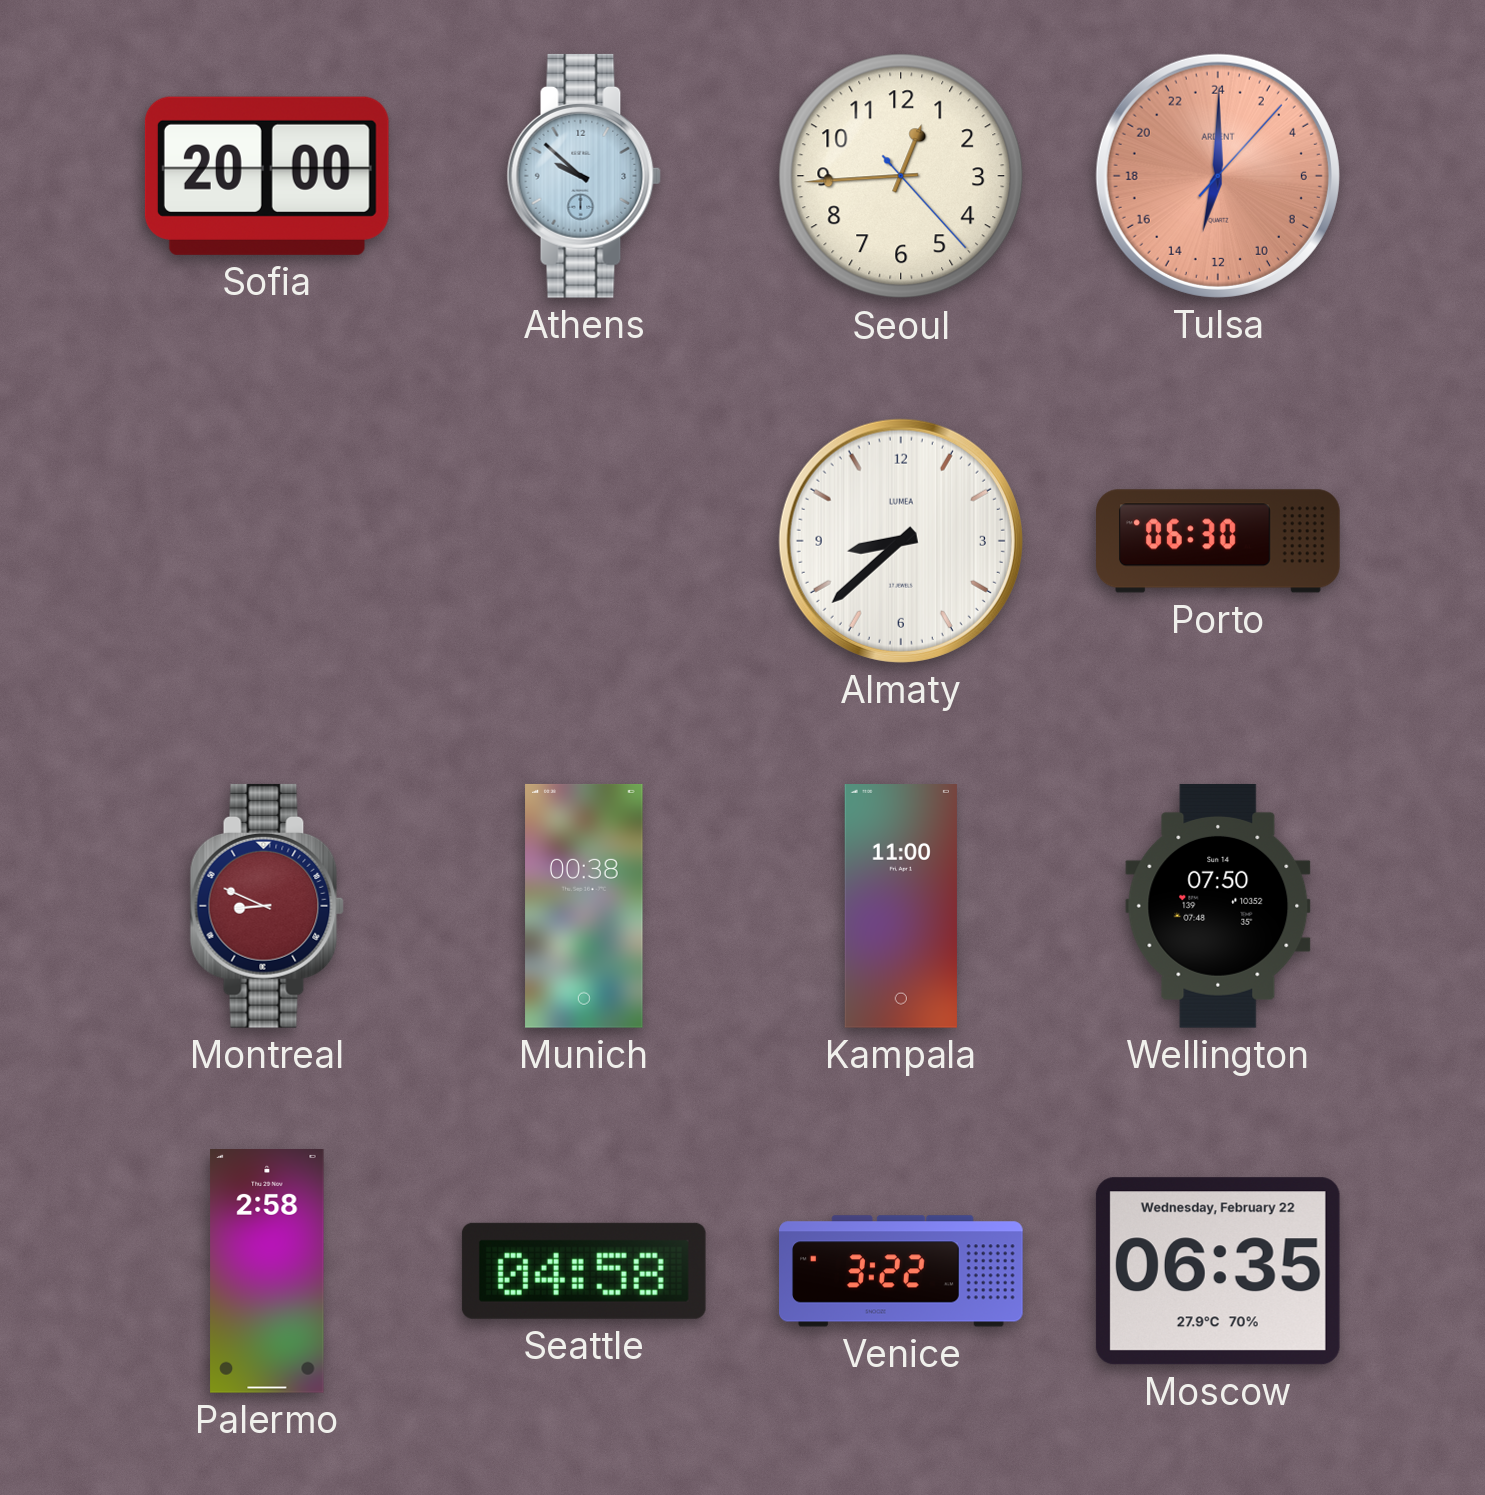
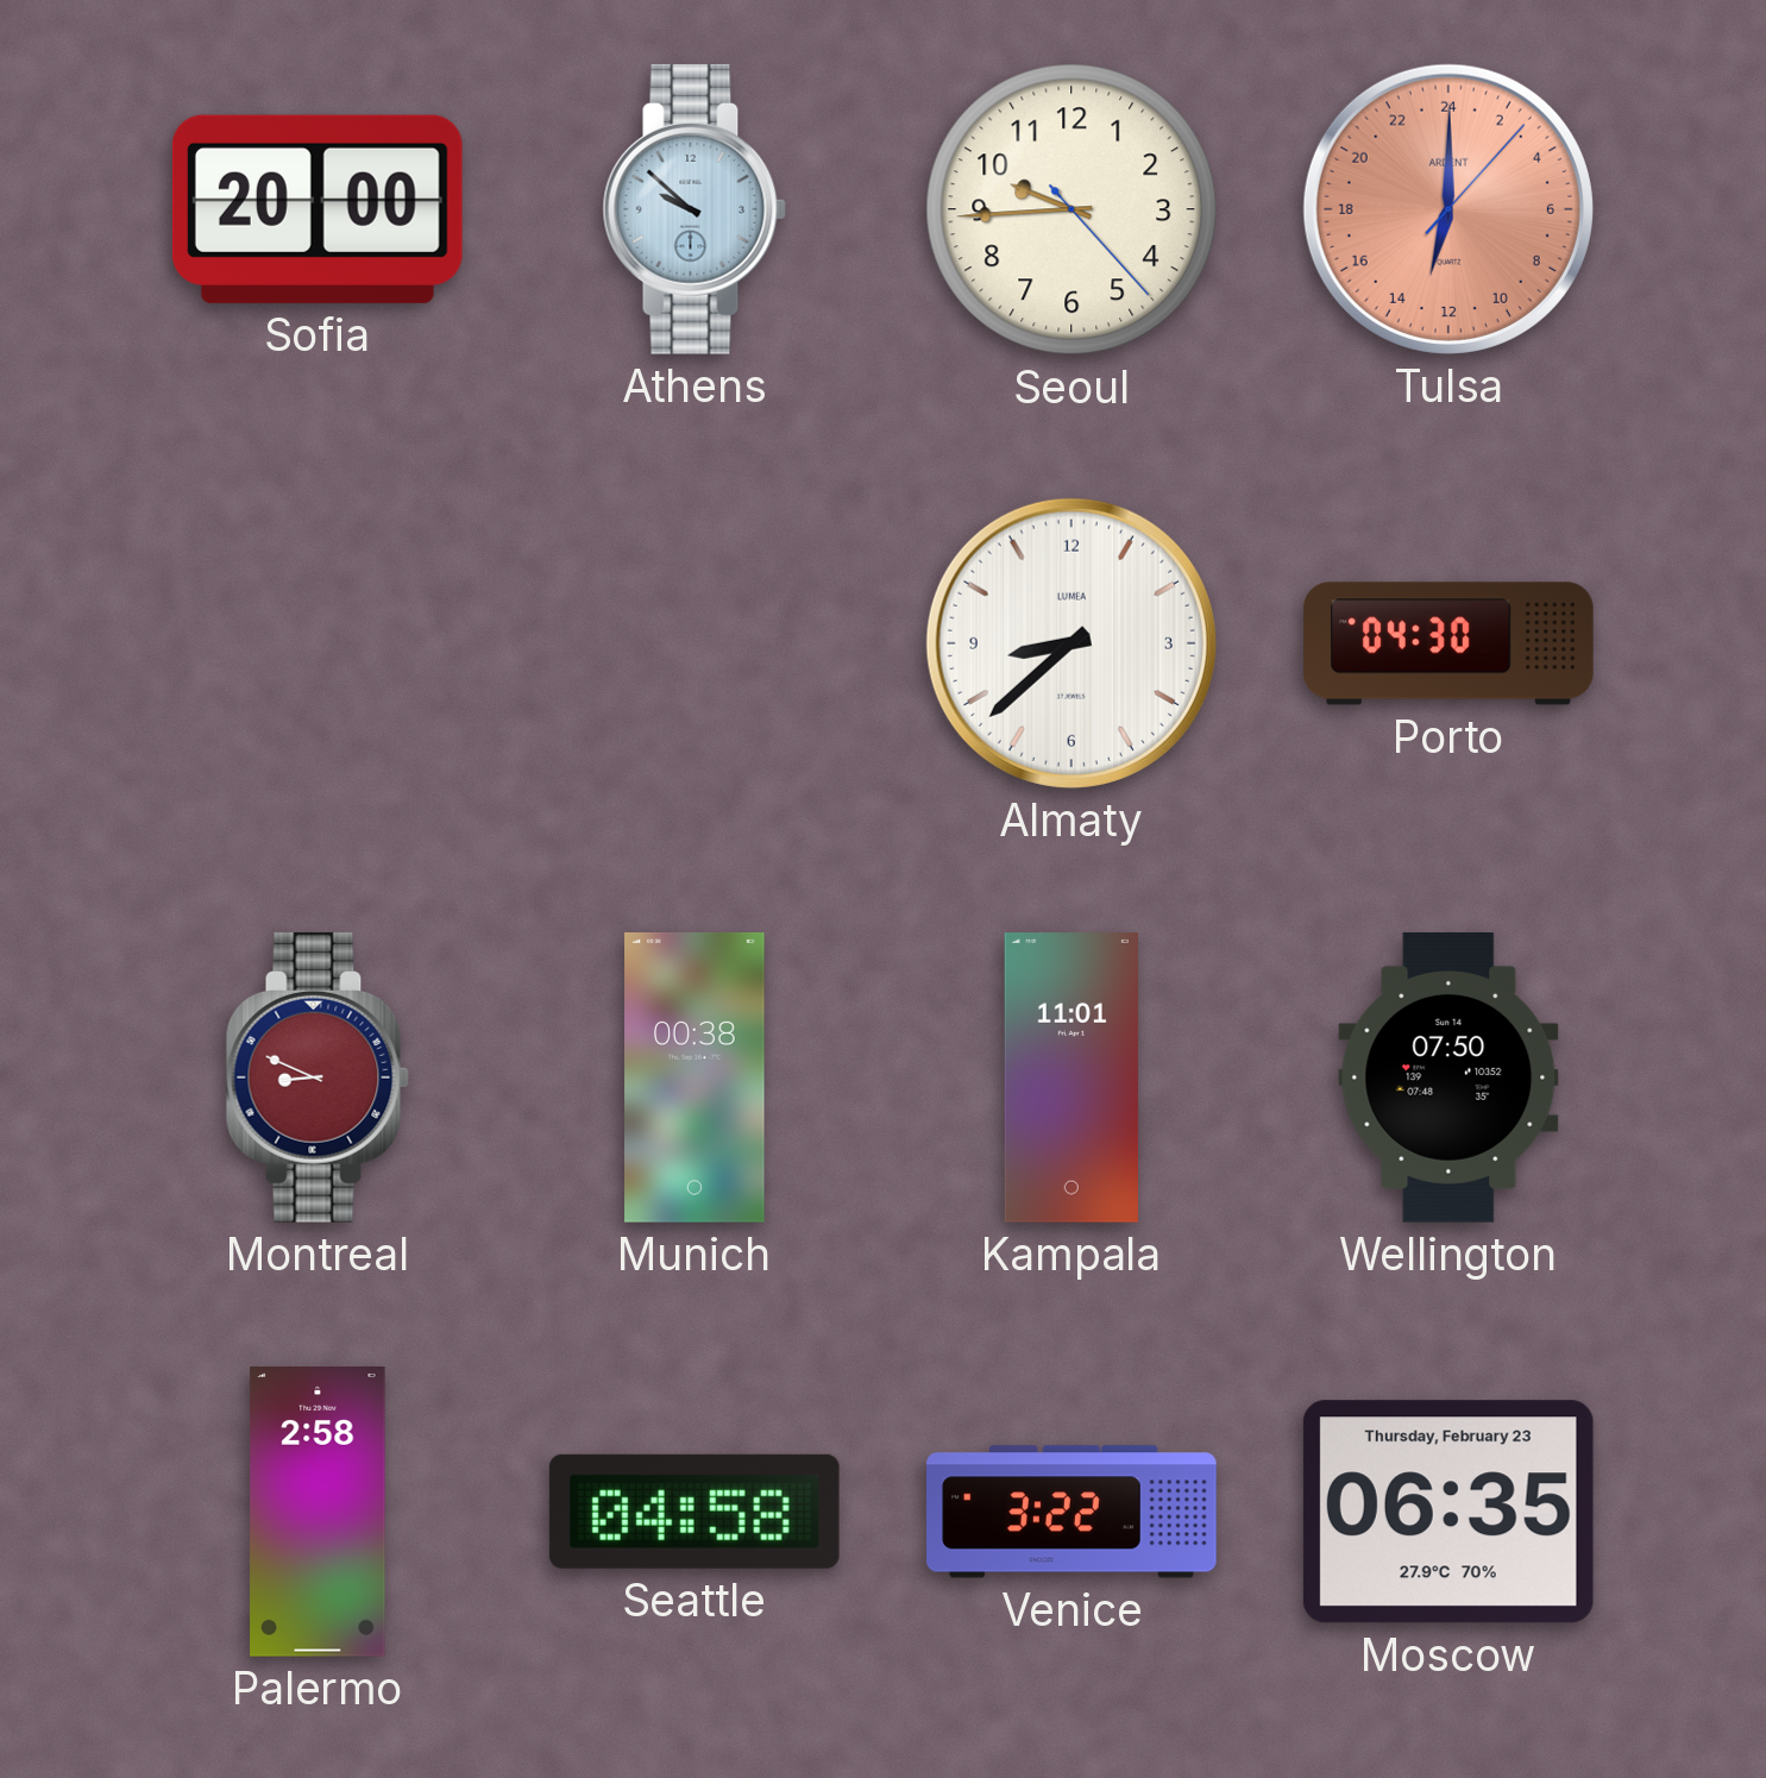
Seoul: 12:44 -> 9:44
Porto: 06:30 -> 04:30
Kampala: 11:00 -> 11:01
Moscow date: Wednesday, February 22 -> Thursday, February 23
